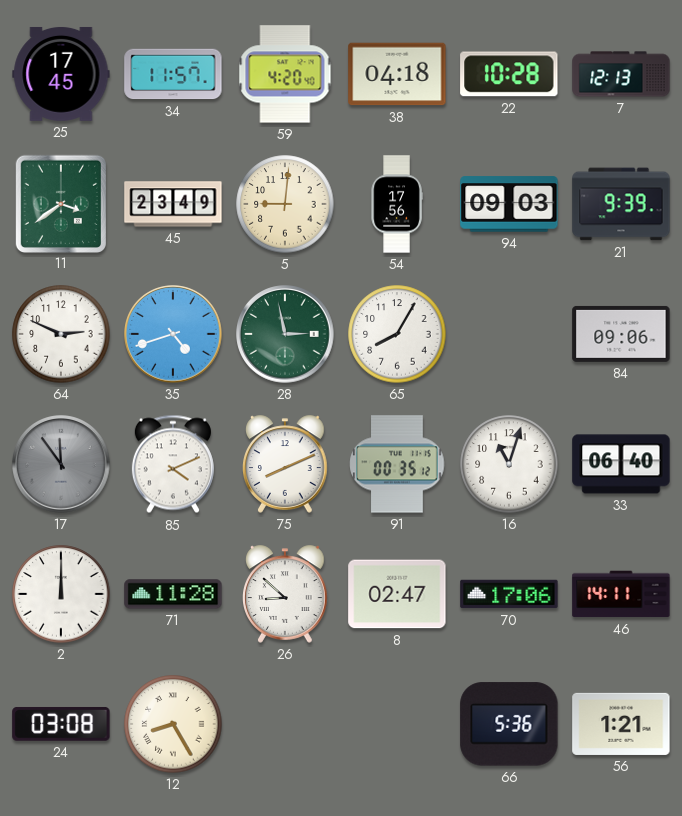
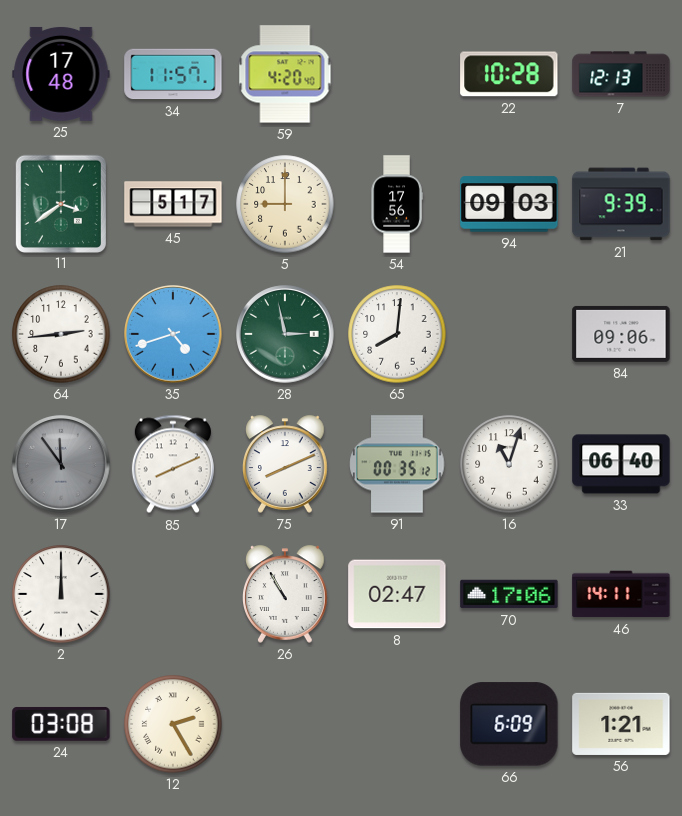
25: 17:45 -> 17:48
38: 04:18 -> none
45: 23:49 -> 5:17
5: 9:01 -> 9:00
64: 2:49 -> 2:44
65: 8:05 -> 8:01
85: 4:11 -> 8:11
71: 11:28 -> none
26: 8:52 -> 10:55
12: 8:25 -> 2:25
66: 5:36 -> 6:09
